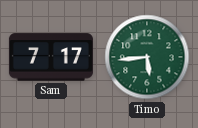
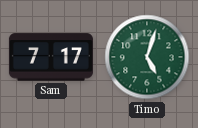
Timo: 5:44 -> 5:03
